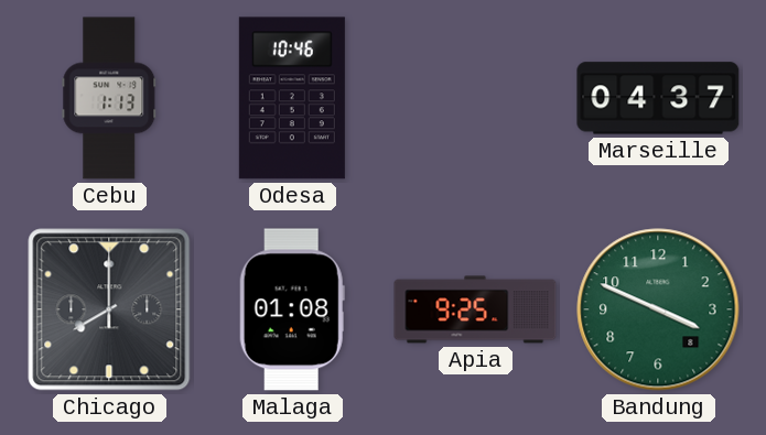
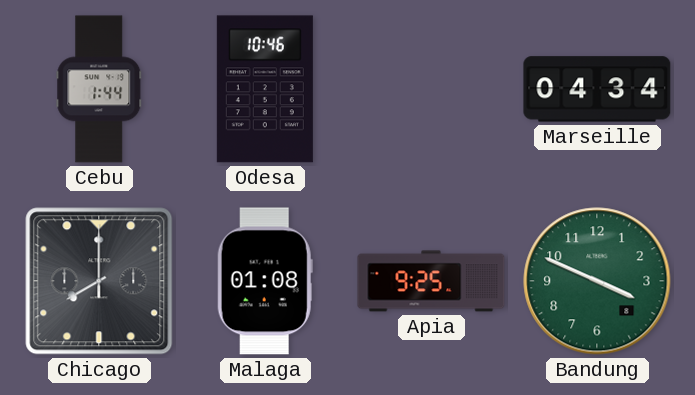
Cebu: 1:13 -> 1:44
Marseille: 04:37 -> 04:34
